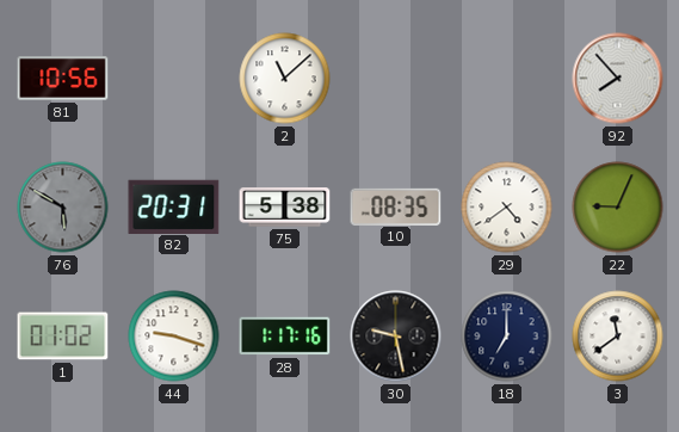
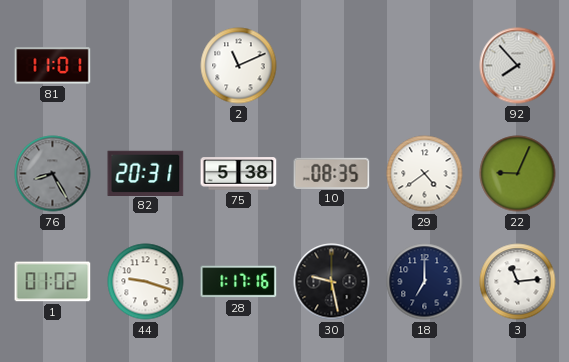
81: 10:56 -> 11:01
2: 11:08 -> 11:11
76: 5:50 -> 8:25
3: 11:39 -> 11:14
